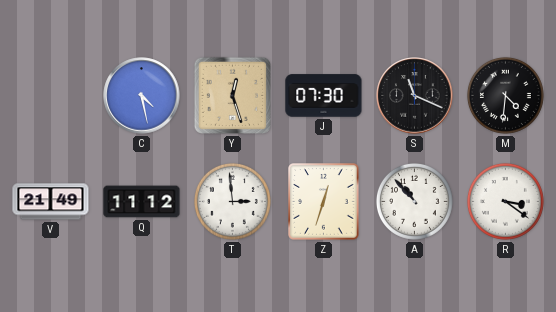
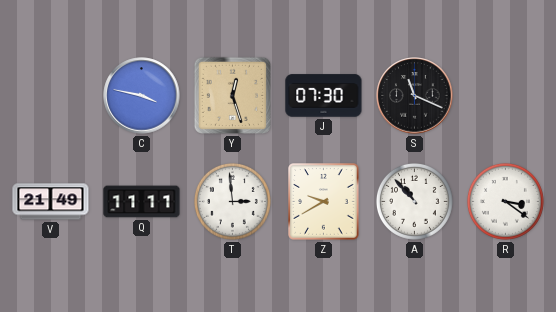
C: 4:28 -> 3:47
M: 4:31 -> none
Q: 11:12 -> 11:11
Z: 12:33 -> 9:40
